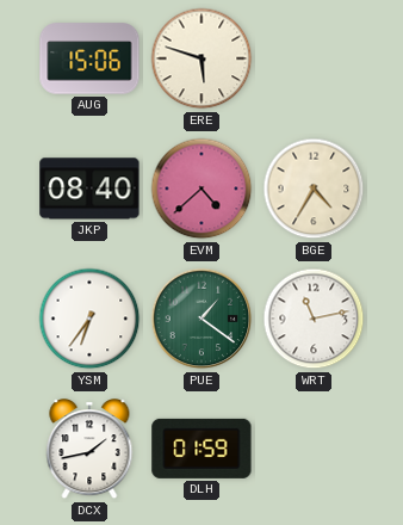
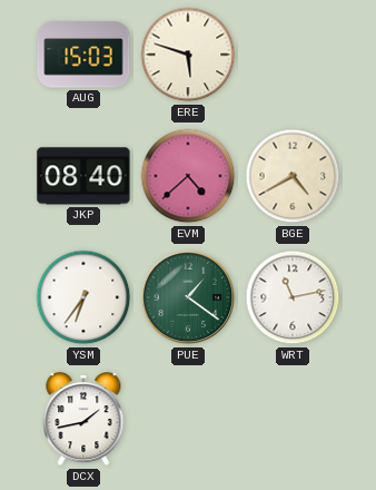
AUG: 15:06 -> 15:03
BGE: 4:35 -> 4:40
DLH: 01:59 -> none
